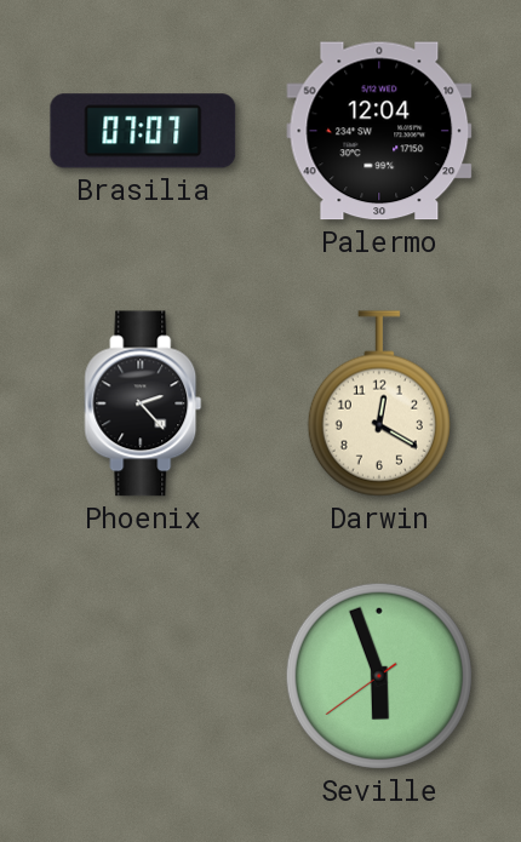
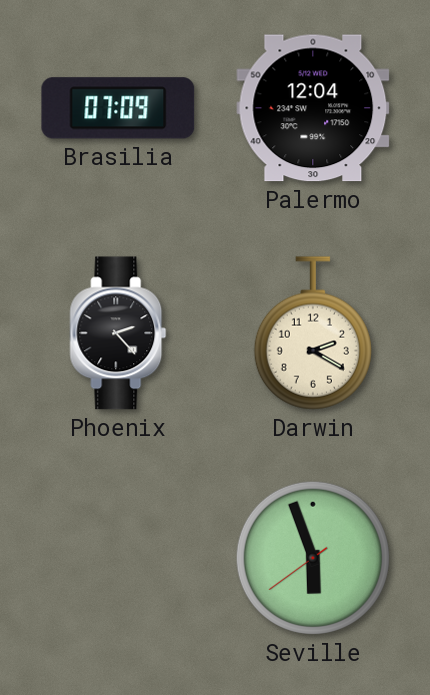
Brasilia: 07:07 -> 07:09
Darwin: 12:20 -> 2:20
